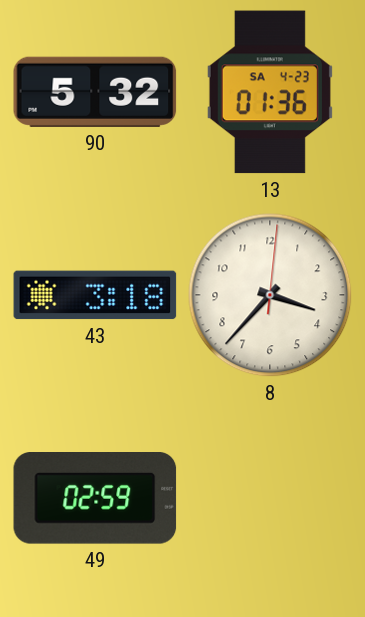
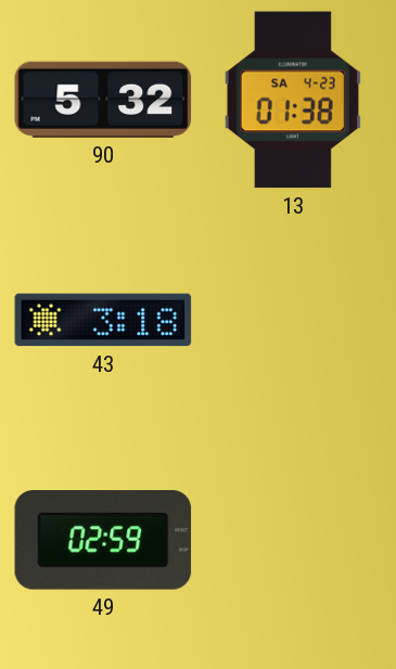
13: 01:36 -> 01:38
8: 3:37 -> none
